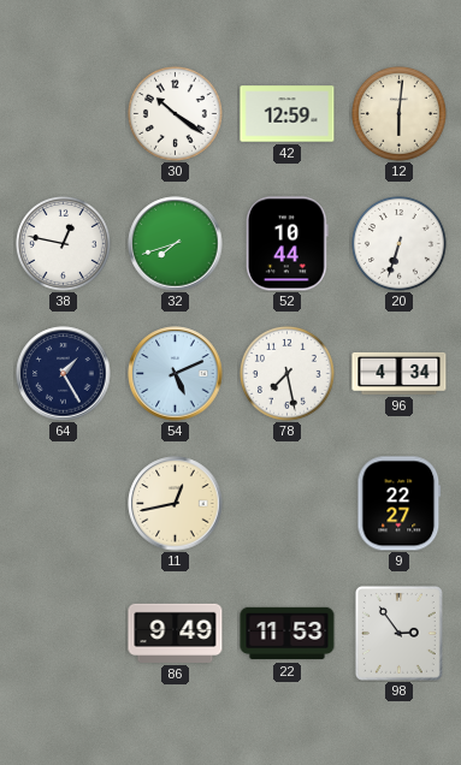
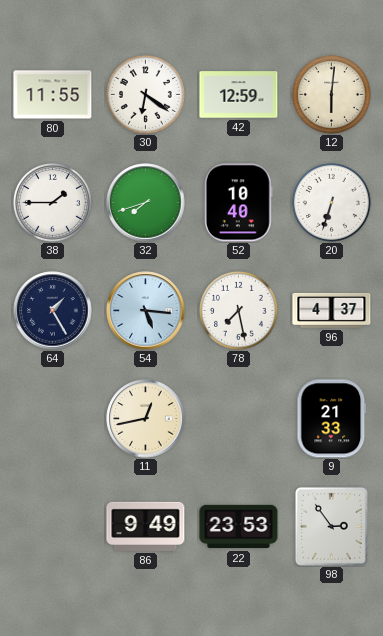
80: none -> 11:55
30: 10:21 -> 6:21
38: 12:47 -> 1:45
52: 10:44 -> 10:40
54: 5:11 -> 5:16
96: 4:34 -> 4:37
9: 22:27 -> 21:33
22: 11:53 -> 23:53
